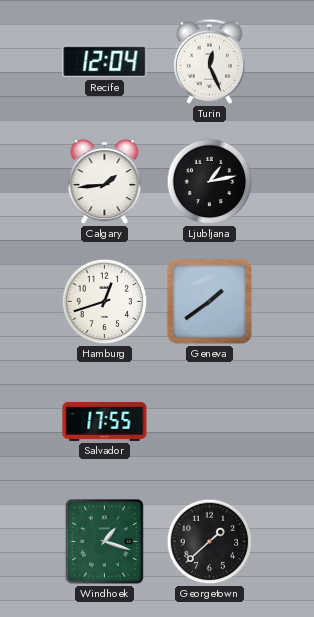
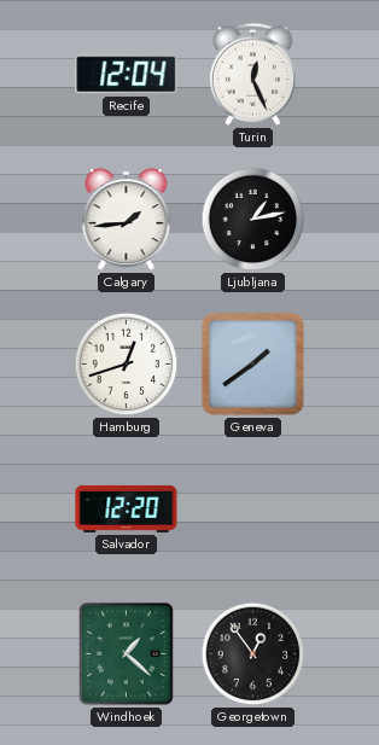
Salvador: 17:55 -> 12:20
Windhoek: 1:18 -> 1:22
Georgetown: 1:38 -> 12:54
